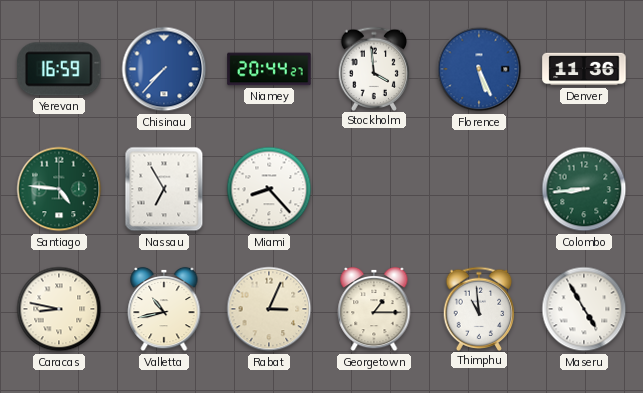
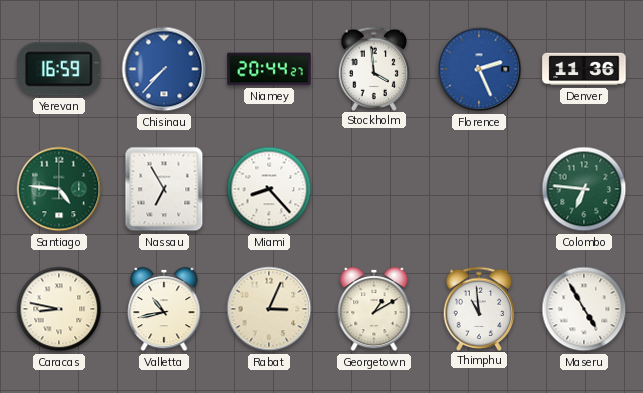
Florence: 5:26 -> 2:26
Colombo: 8:44 -> 6:46
Georgetown: 1:15 -> 1:10
